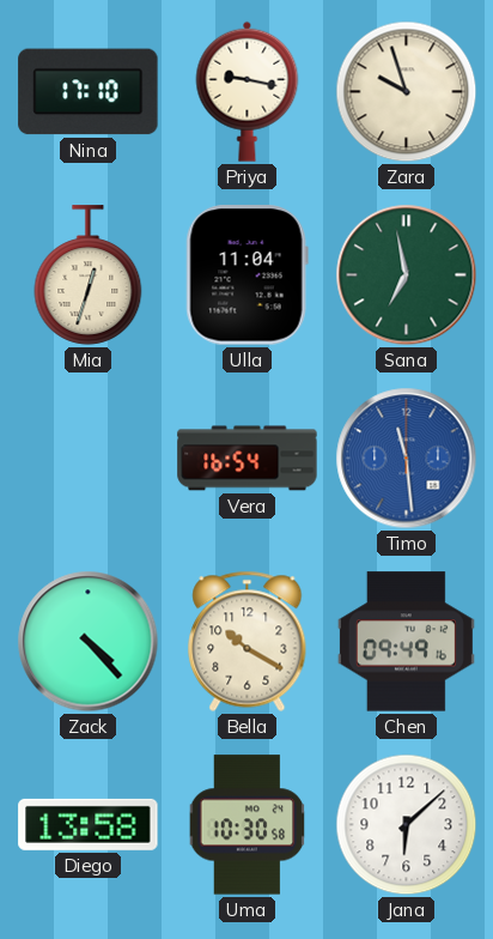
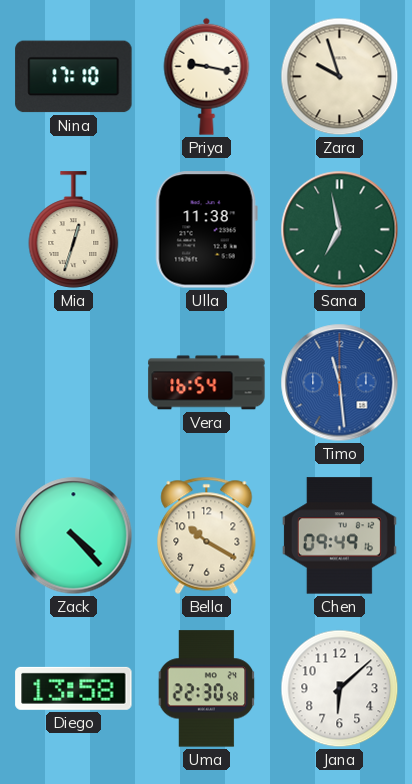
Ulla: 11:04 -> 11:38
Uma: 10:30 -> 22:30
